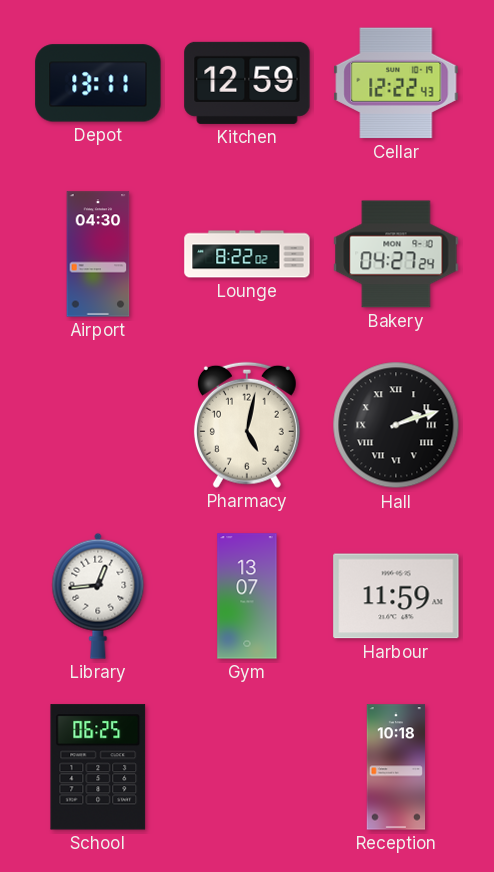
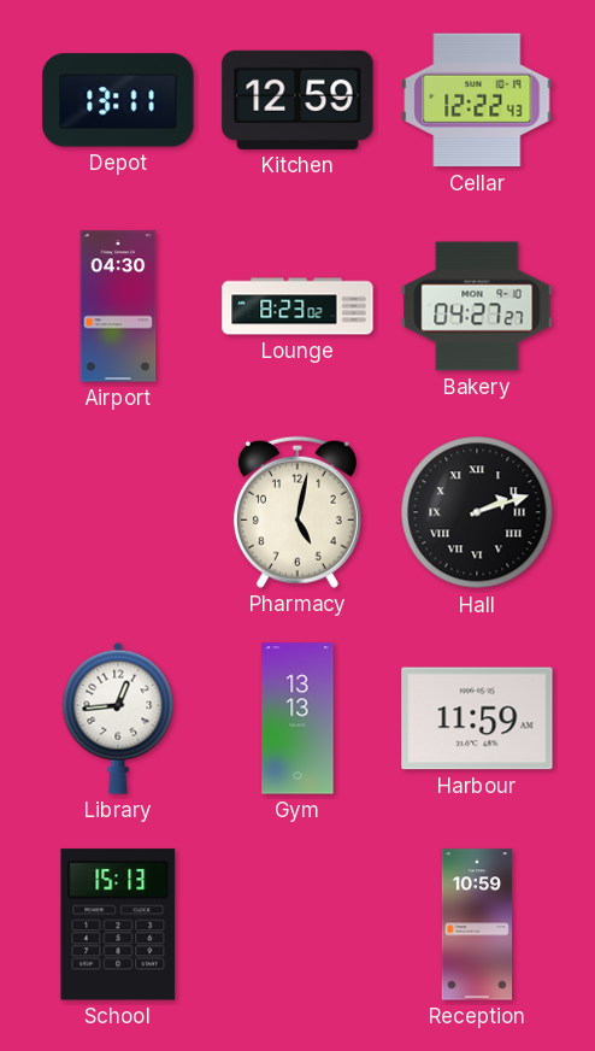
Lounge: 8:22 -> 8:23
Bakery: 04:27:24 -> 04:27:27
Gym: 13:07 -> 13:13
School: 06:25 -> 15:13
Reception: 10:18 -> 10:59
